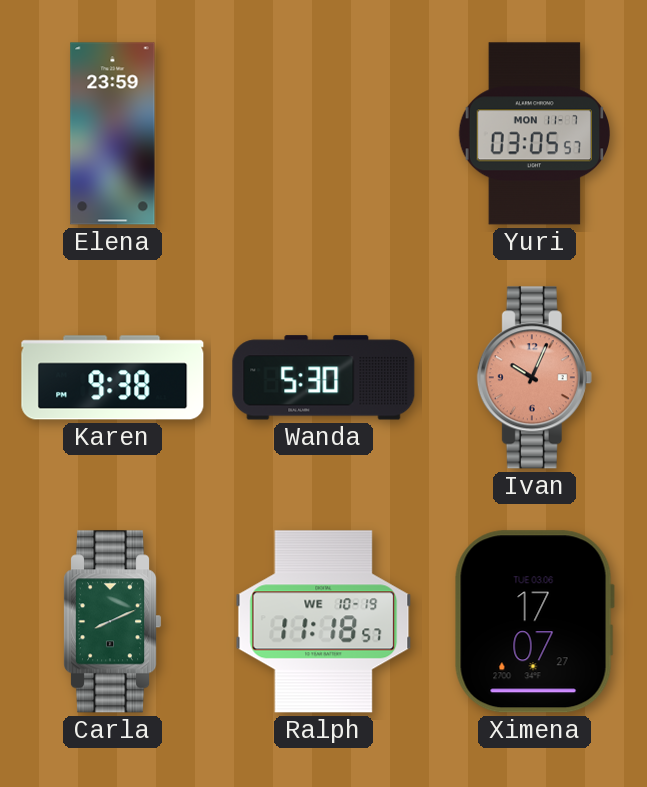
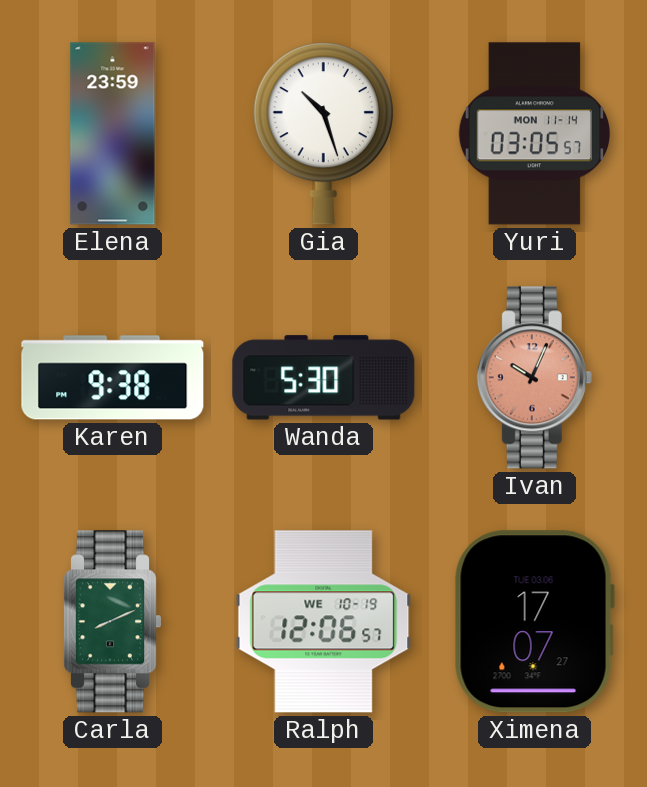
Gia: none -> 10:27
Yuri date: MON 11-7 -> MON 11-14
Ralph: 11:18 -> 12:06
